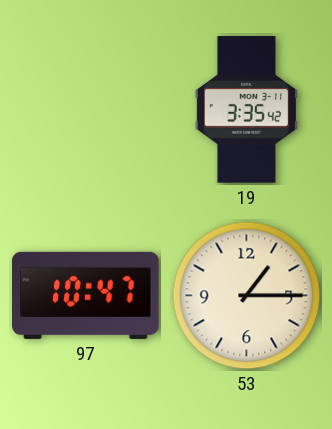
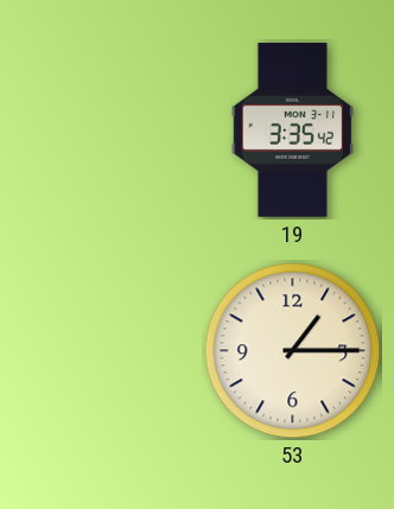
97: 10:47 -> none
